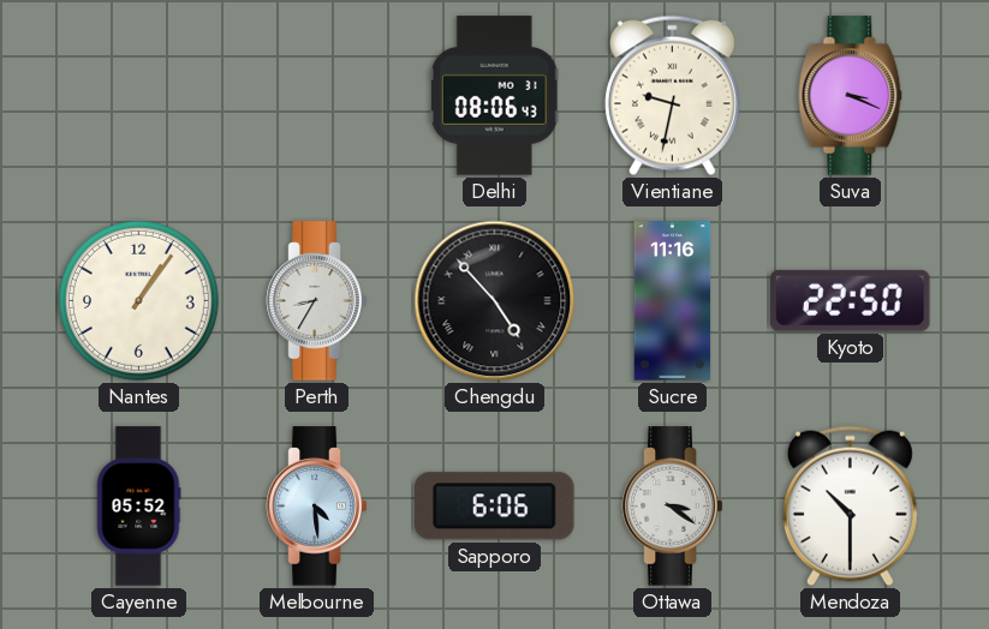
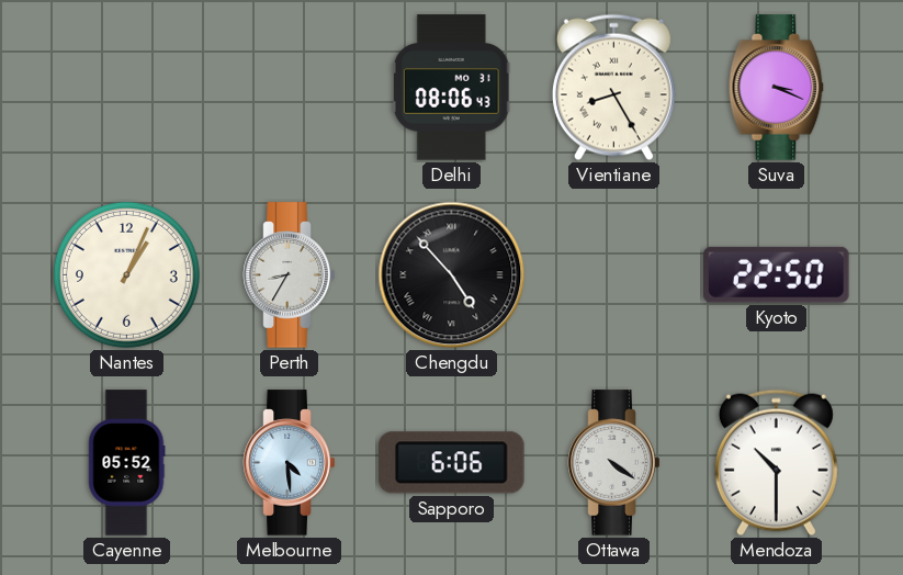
Vientiane: 9:32 -> 8:25
Nantes: 1:06 -> 1:04
Sucre: 11:16 -> none
Ottawa: 3:21 -> 4:21
